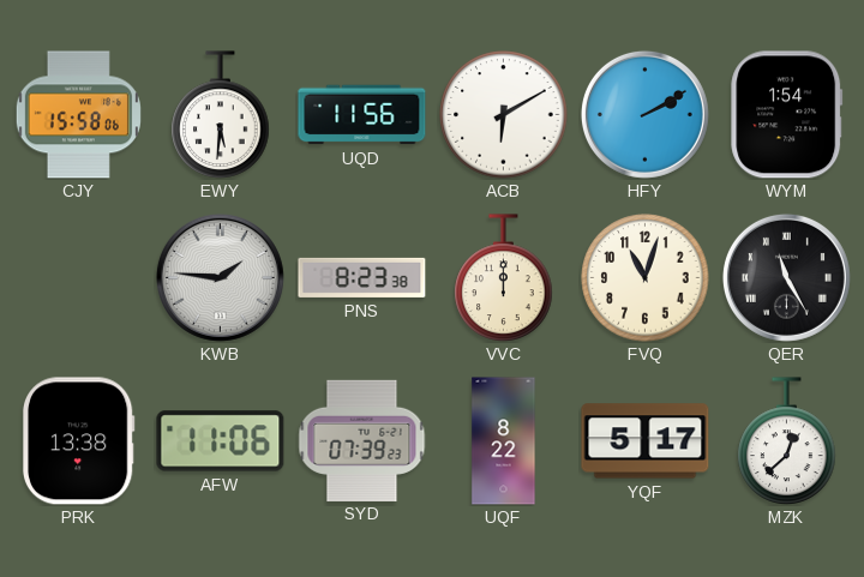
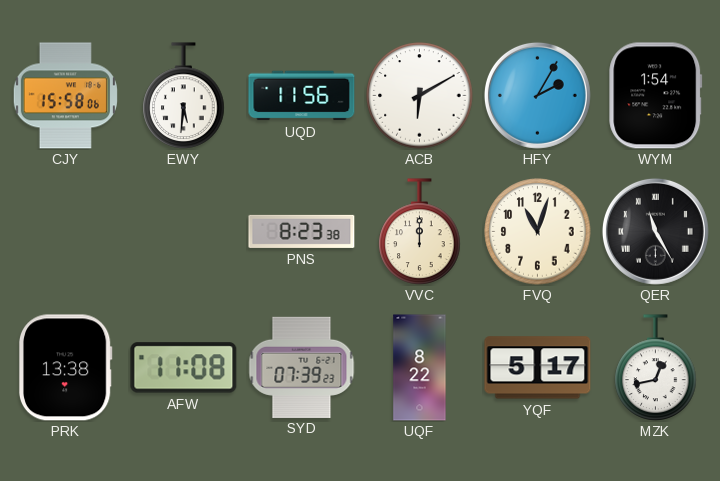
HFY: 2:10 -> 2:05
KWB: 1:46 -> none
AFW: 11:06 -> 11:08
MZK: 12:38 -> 12:43
